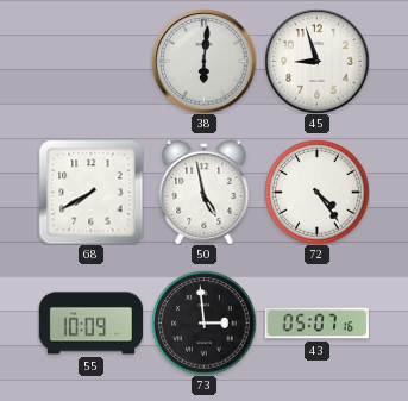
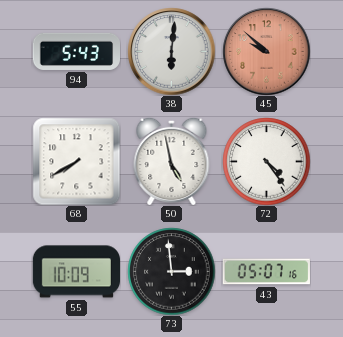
94: none -> 5:43
45: 8:57 -> 9:52
45 dial: white -> salmon
